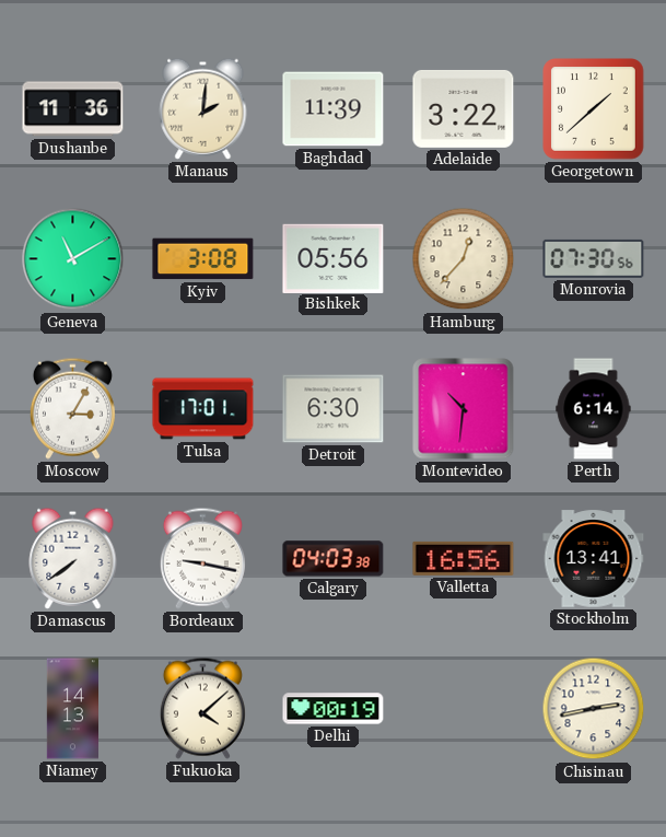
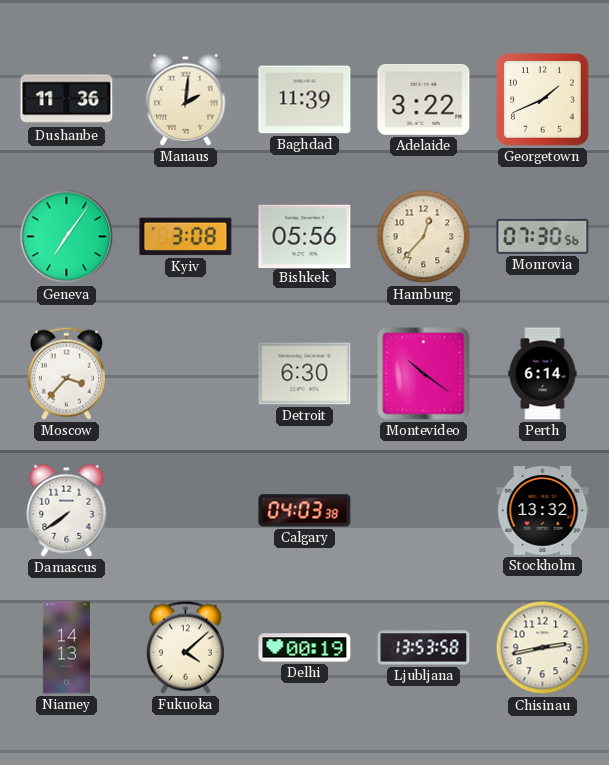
Georgetown: 1:38 -> 1:41
Geneva: 11:10 -> 7:06
Moscow: 3:05 -> 3:37
Tulsa: 17:01 -> none
Montevideo: 10:31 -> 10:21
Bordeaux: 9:17 -> none
Valletta: 16:56 -> none
Stockholm: 13:41 -> 13:32
Ljubljana: none -> 13:53
